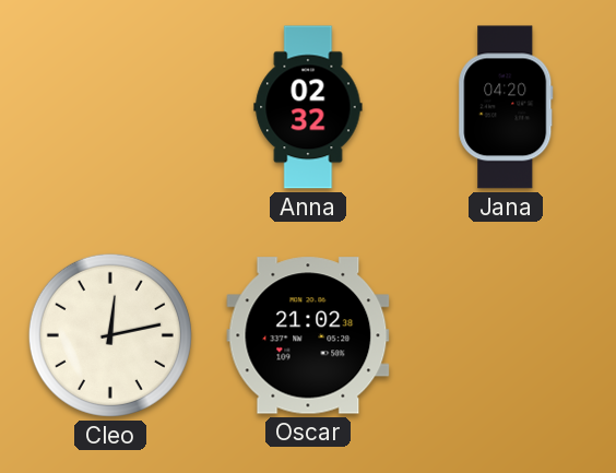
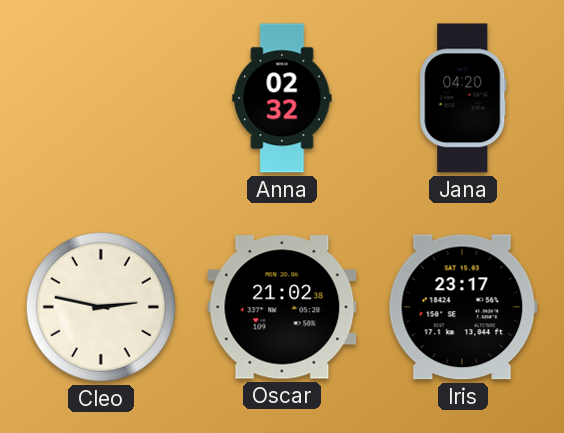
Cleo: 12:13 -> 2:47
Iris: none -> 23:17
